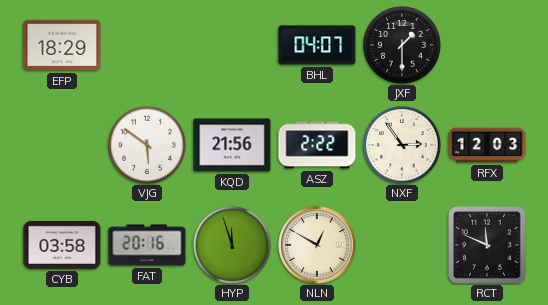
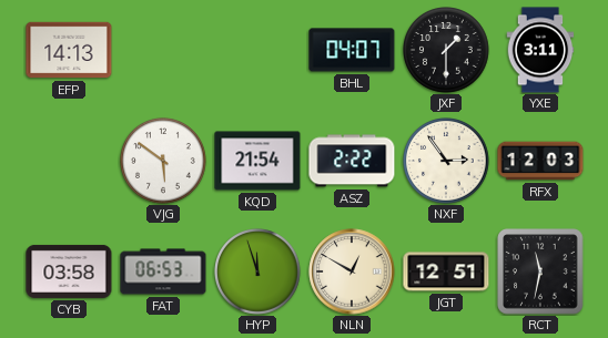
EFP: 18:29 -> 14:13
YXE: none -> 3:11
KQD: 21:56 -> 21:54
FAT: 20:16 -> 06:53
JGT: none -> 12:51
RCT: 11:49 -> 11:32
